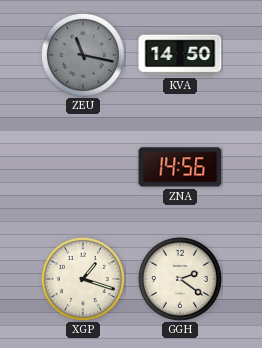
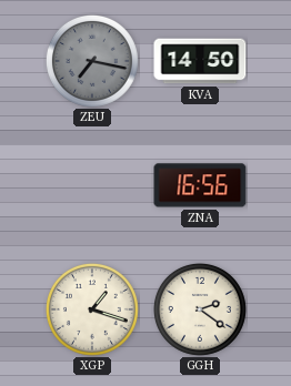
ZEU: 11:17 -> 7:17
ZNA: 14:56 -> 16:56
